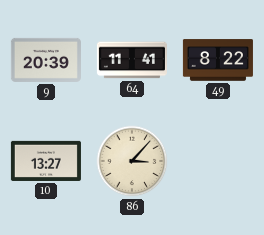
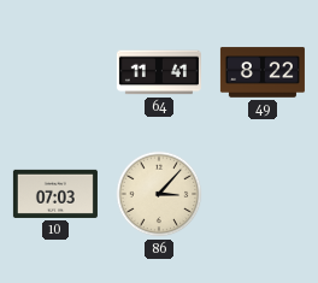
9: 20:39 -> none
10: 13:27 -> 07:03
